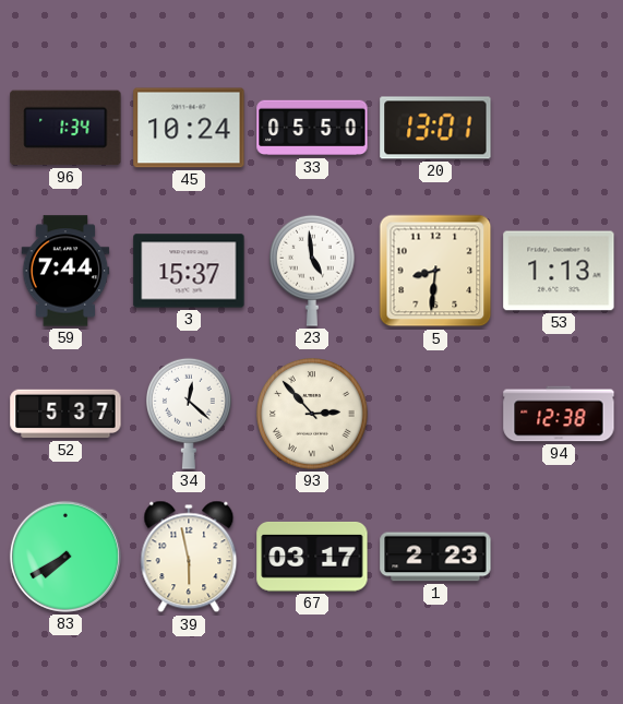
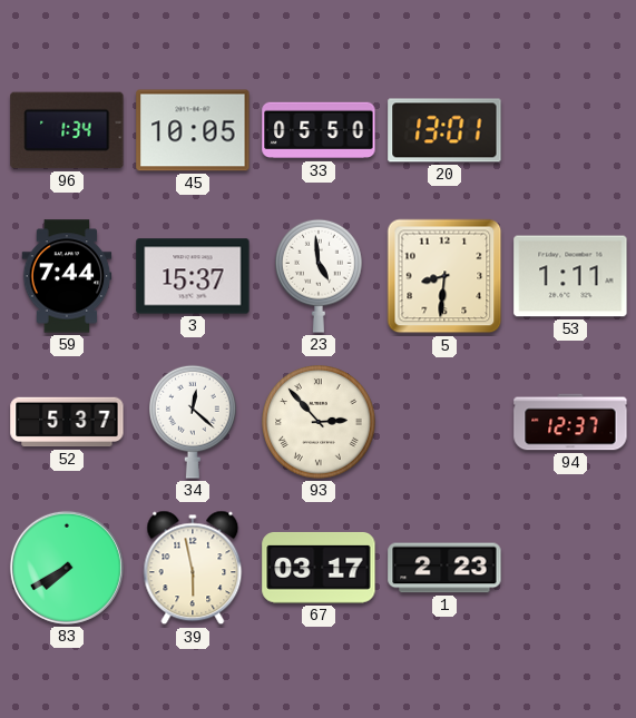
45: 10:24 -> 10:05
53: 1:13 -> 1:11
94: 12:38 -> 12:37
